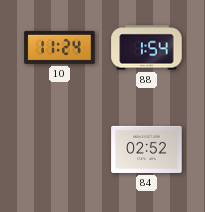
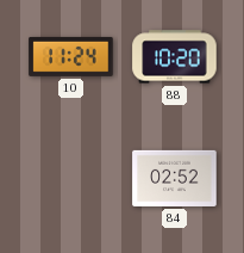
88: 1:54 -> 10:20
